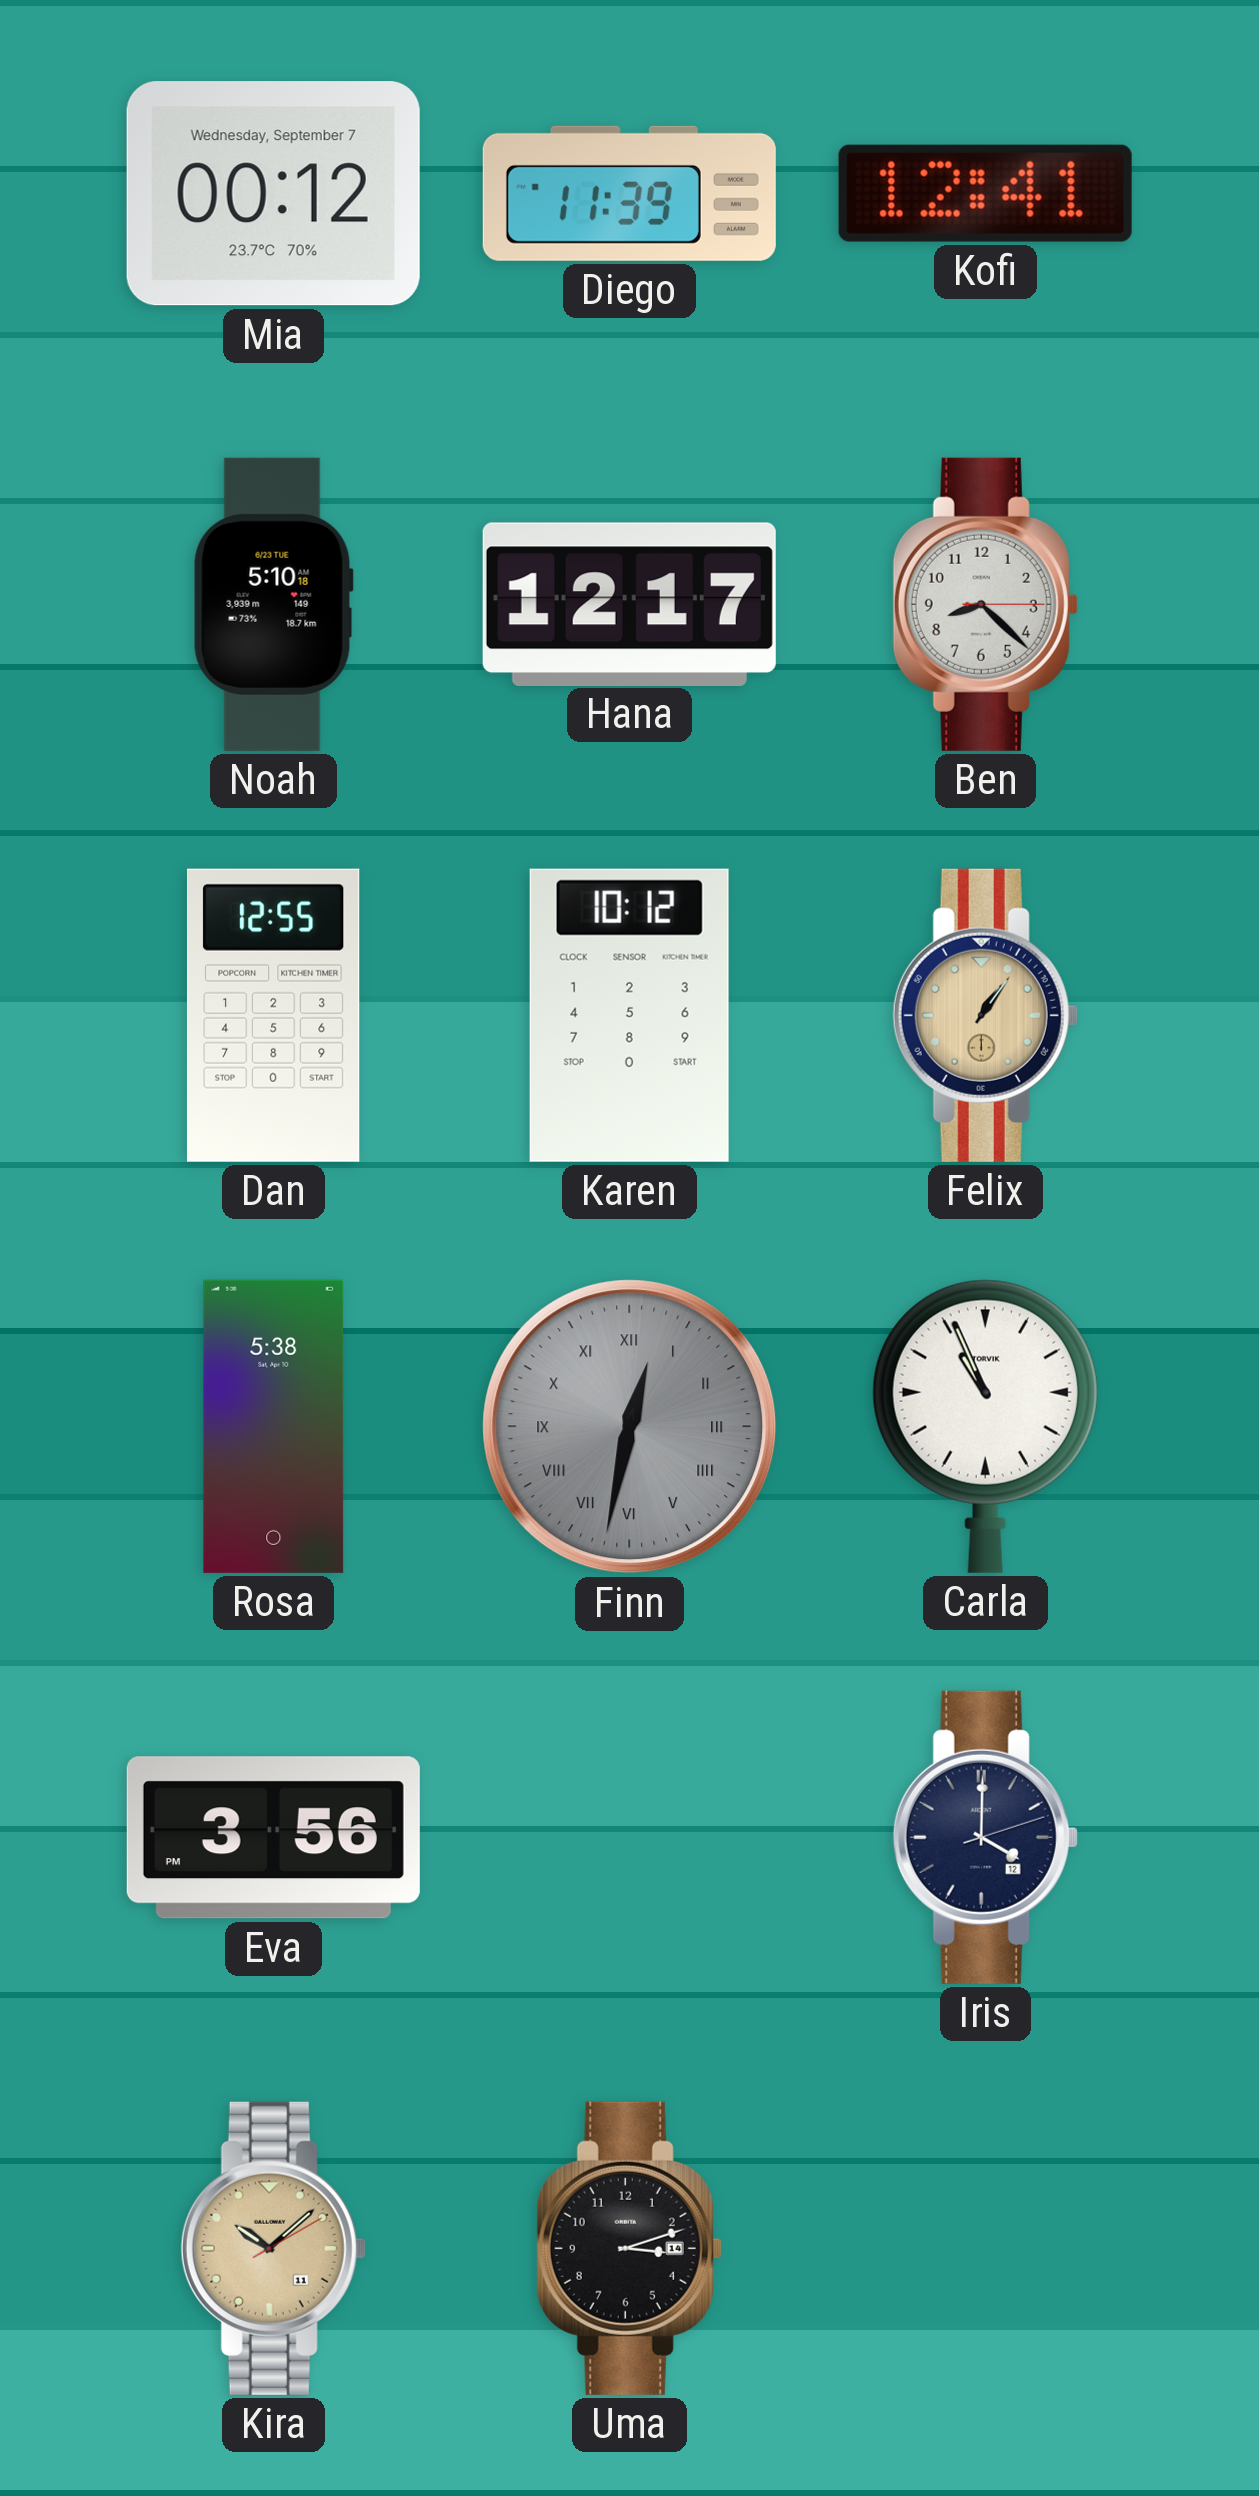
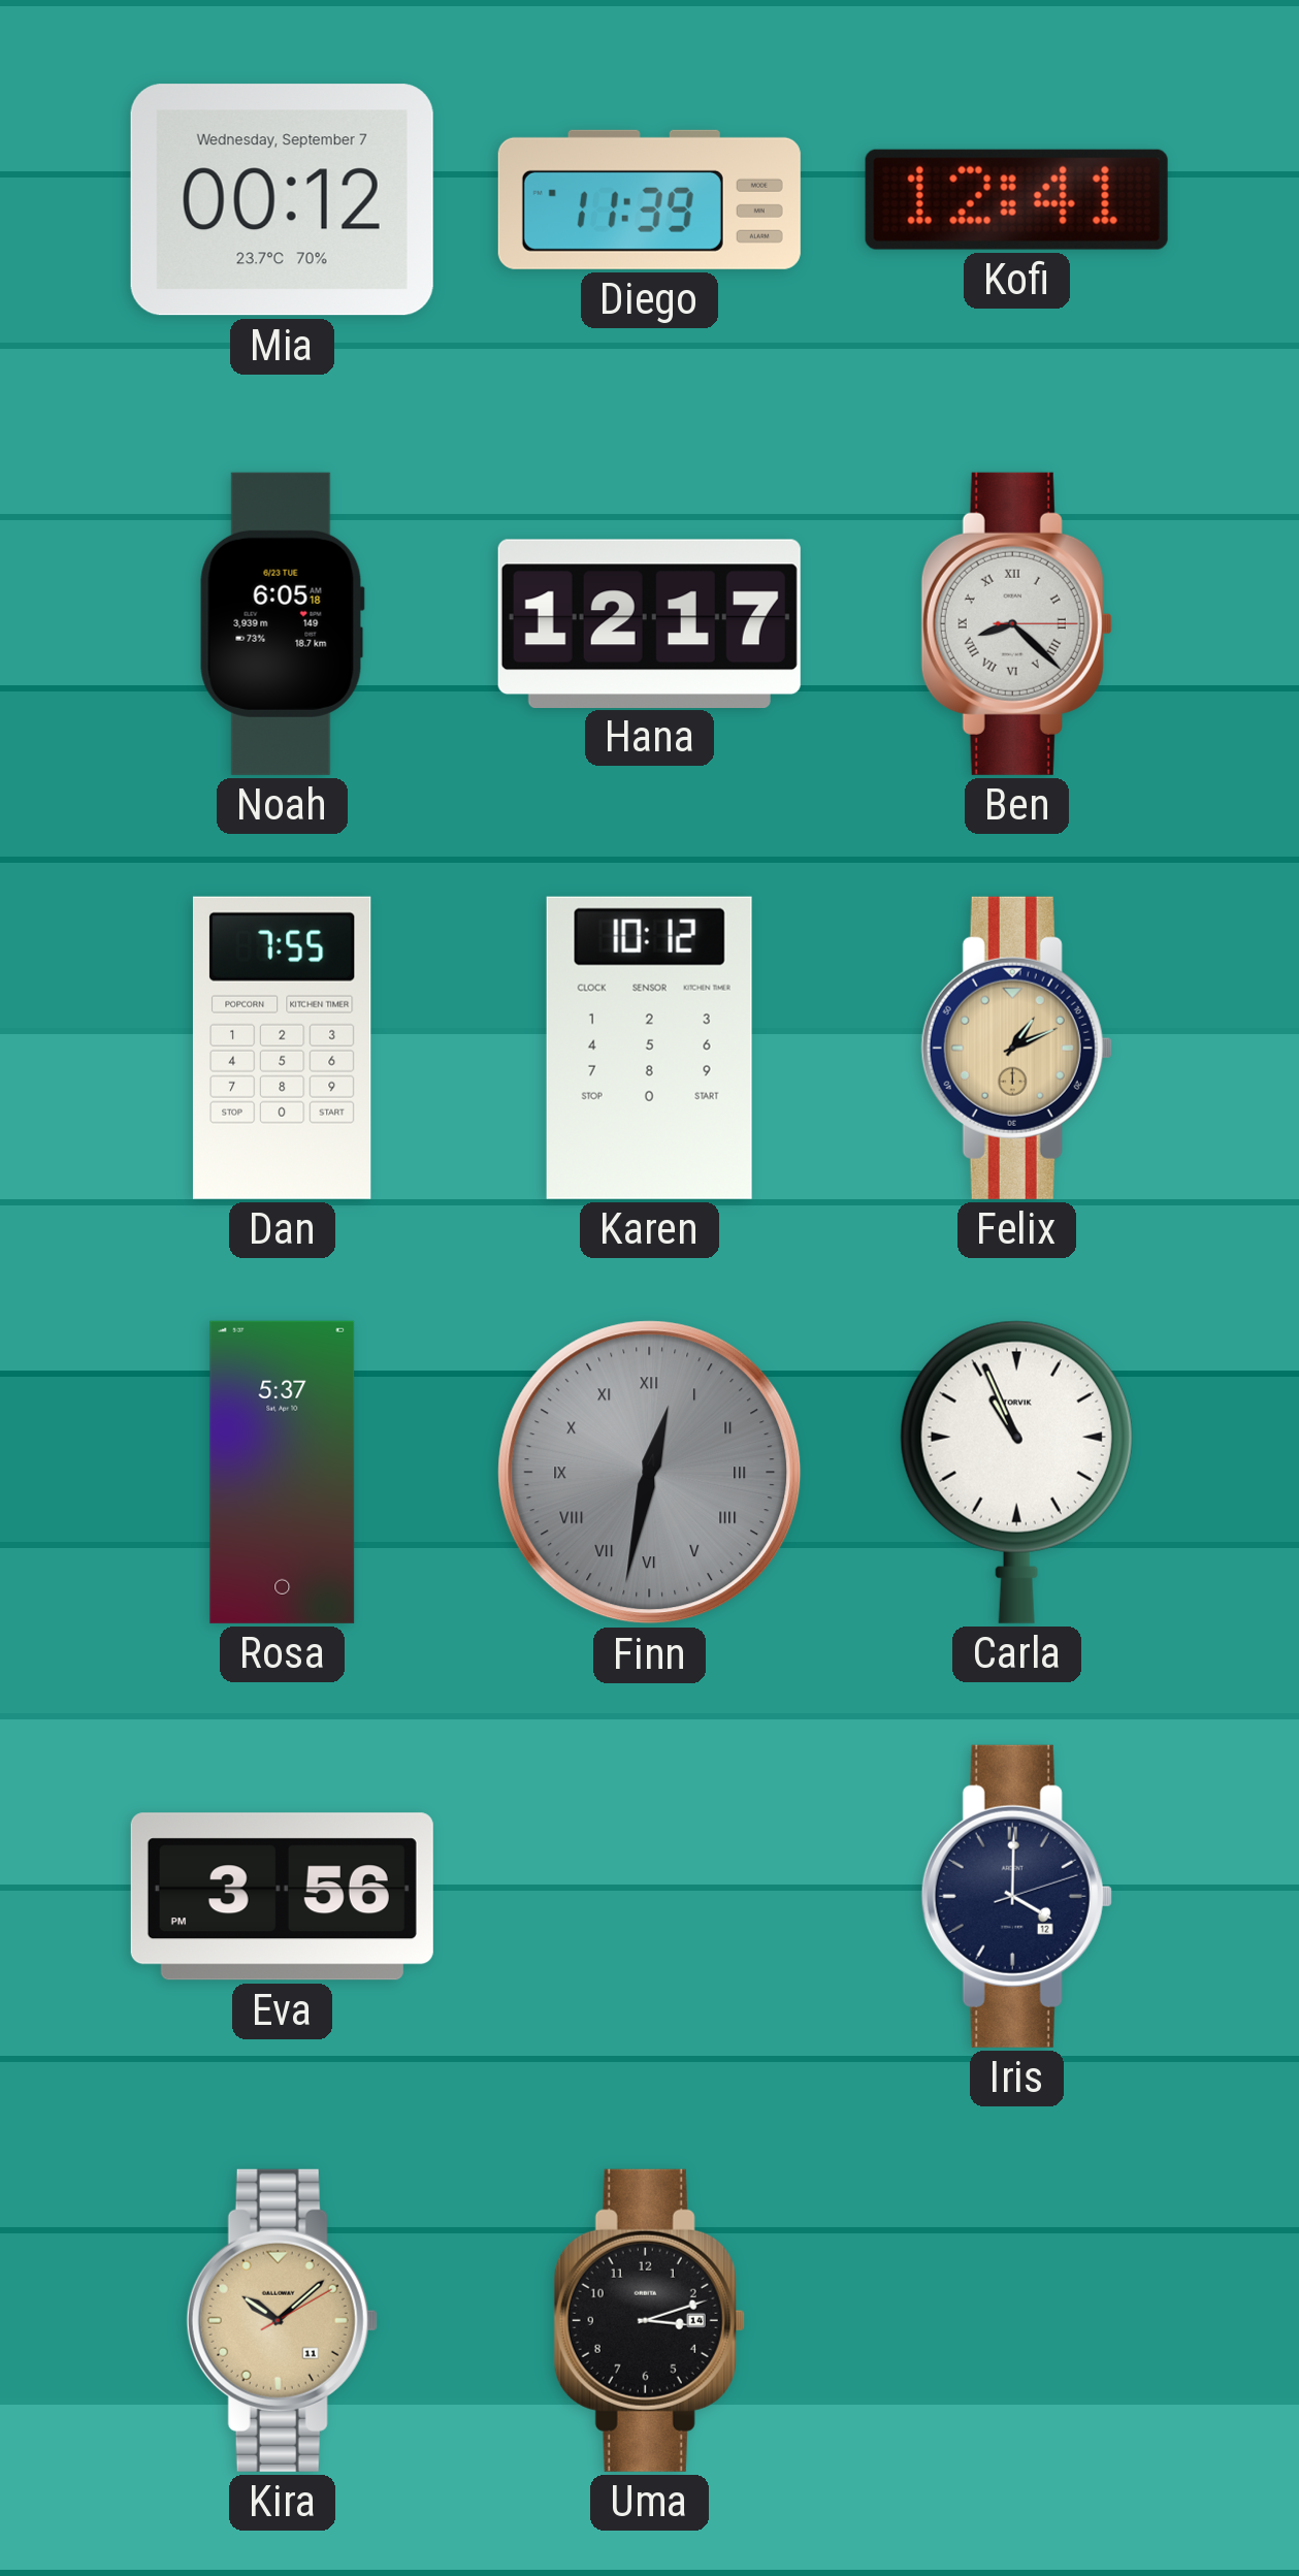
Noah: 5:10 -> 6:05
Ben numerals: Arabic -> Roman
Dan: 12:55 -> 7:55
Felix: 1:06 -> 1:11
Rosa: 5:38 -> 5:37
